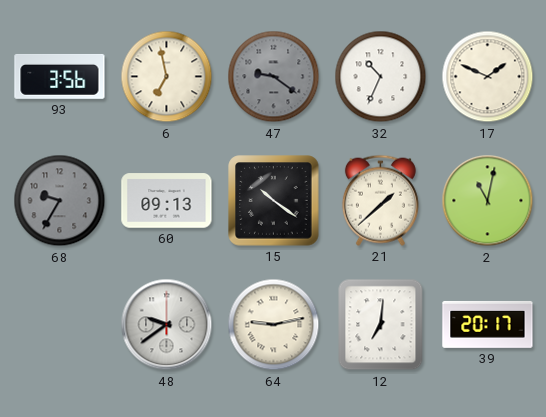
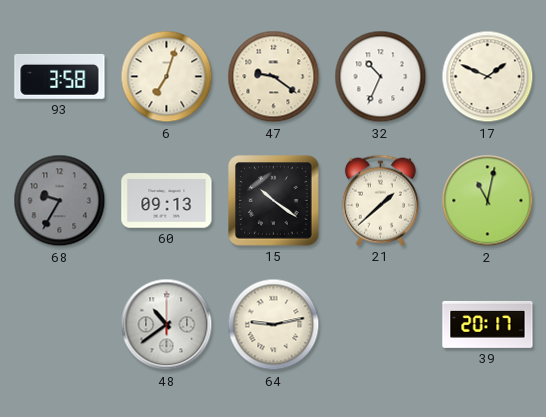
93: 3:56 -> 3:58
6: 6:58 -> 7:03
47 dial: grey -> cream
48: 9:39 -> 10:39
12: 7:01 -> none
